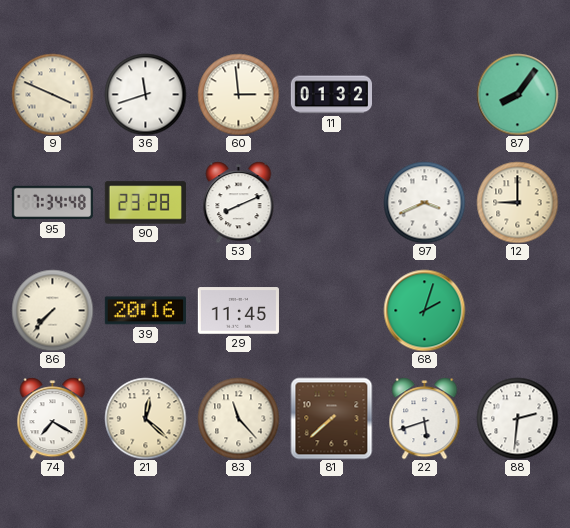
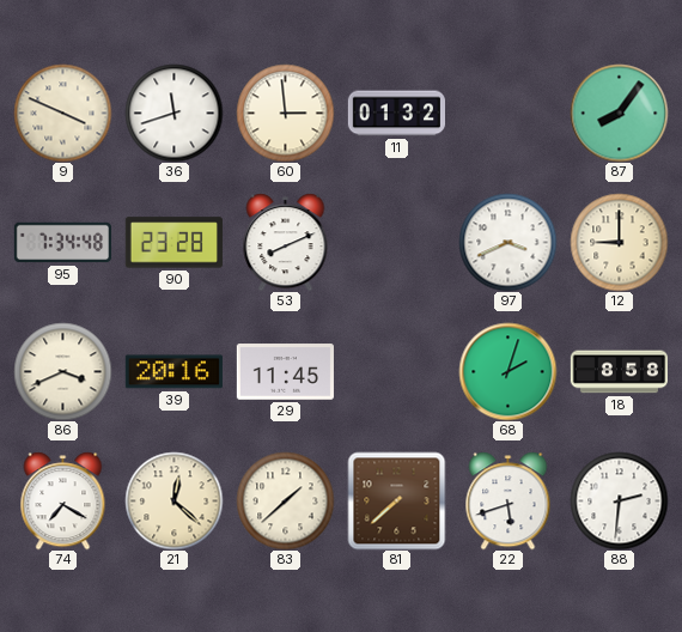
86: 7:37 -> 3:41
18: none -> 8:58
83: 11:23 -> 1:38
